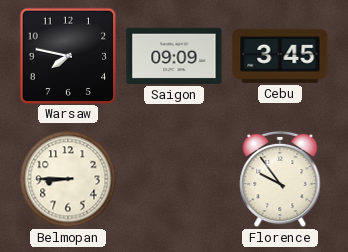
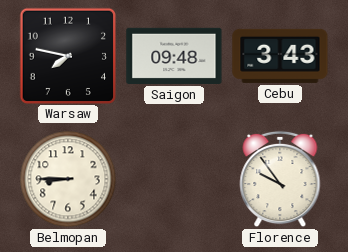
Saigon: 09:09 -> 09:48
Cebu: 3:45 -> 3:43
